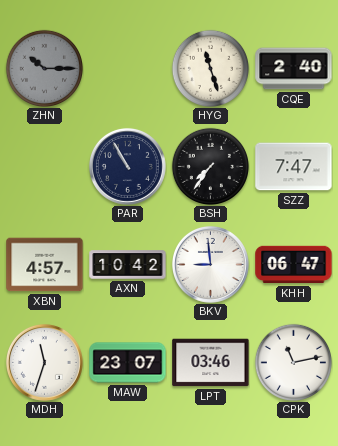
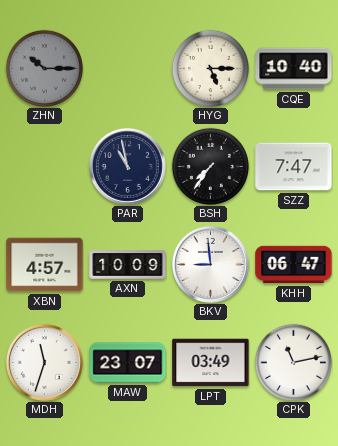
HYG: 11:27 -> 5:15
CQE: 2:40 -> 10:40
PAR: 10:55 -> 10:58
AXN: 10:42 -> 10:09
LPT: 03:46 -> 03:49
